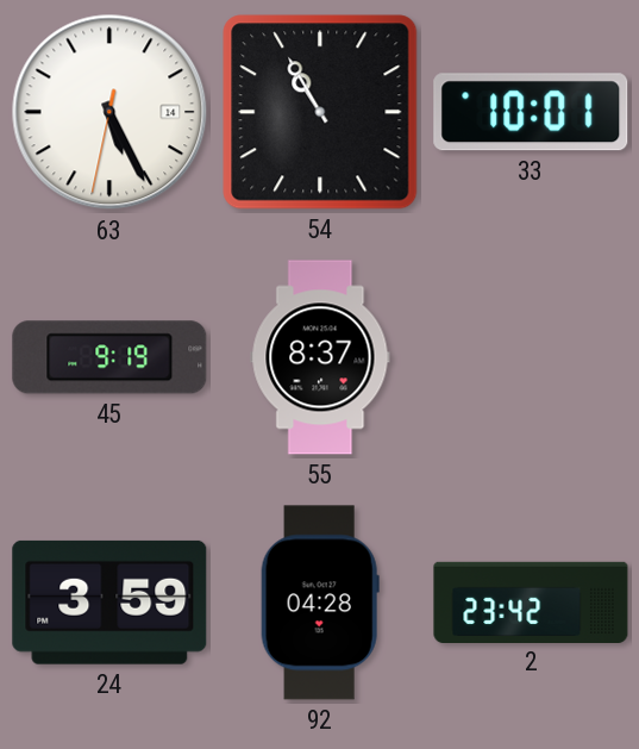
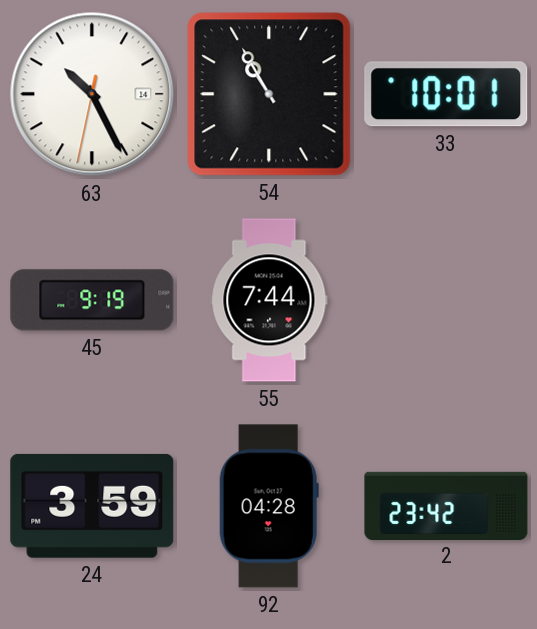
63: 5:25 -> 10:25
55: 8:37 -> 7:44
